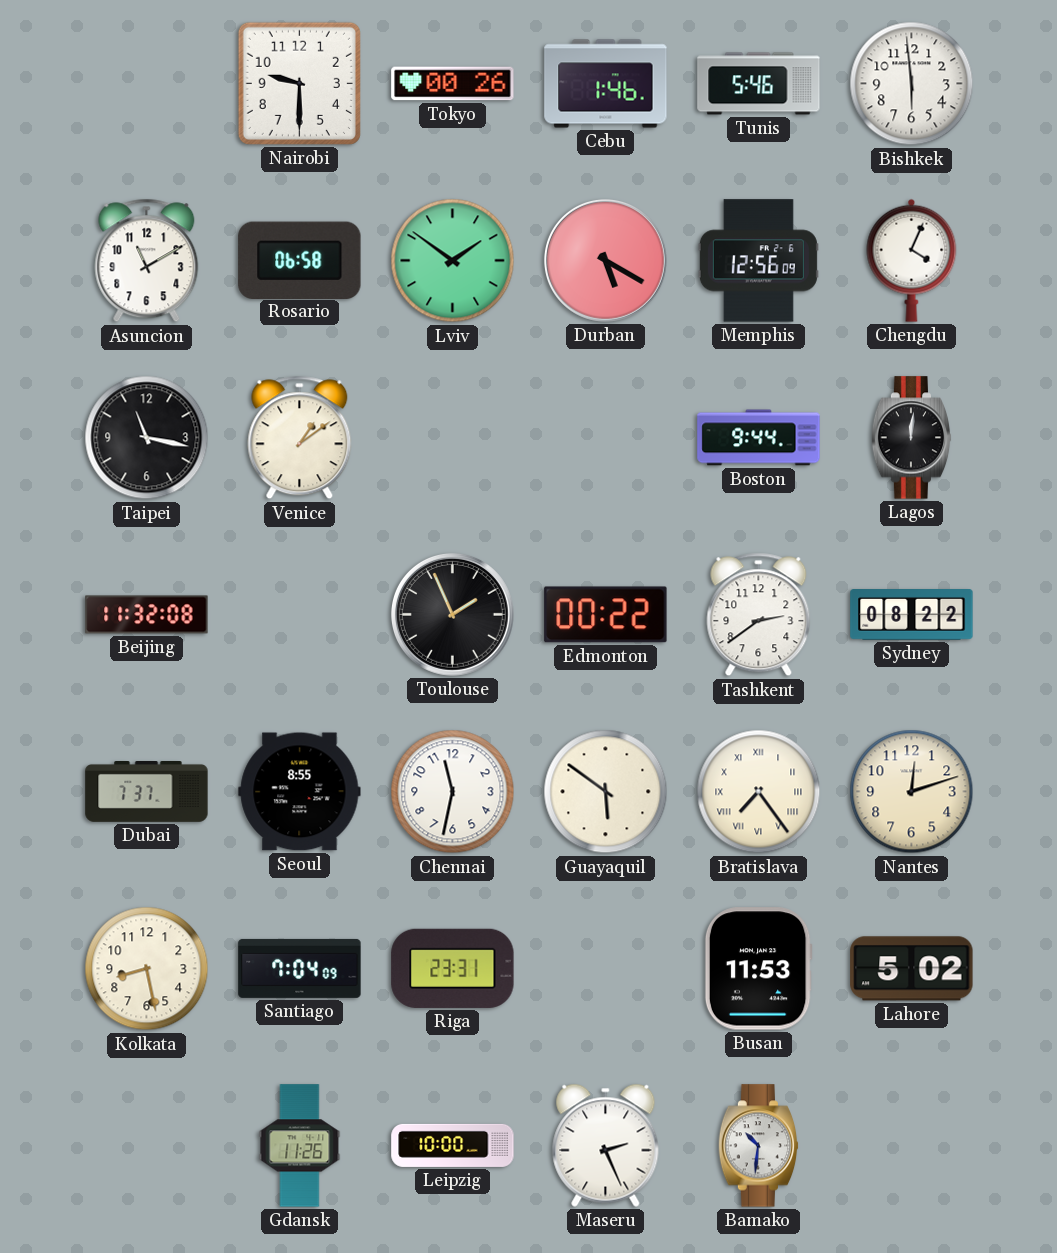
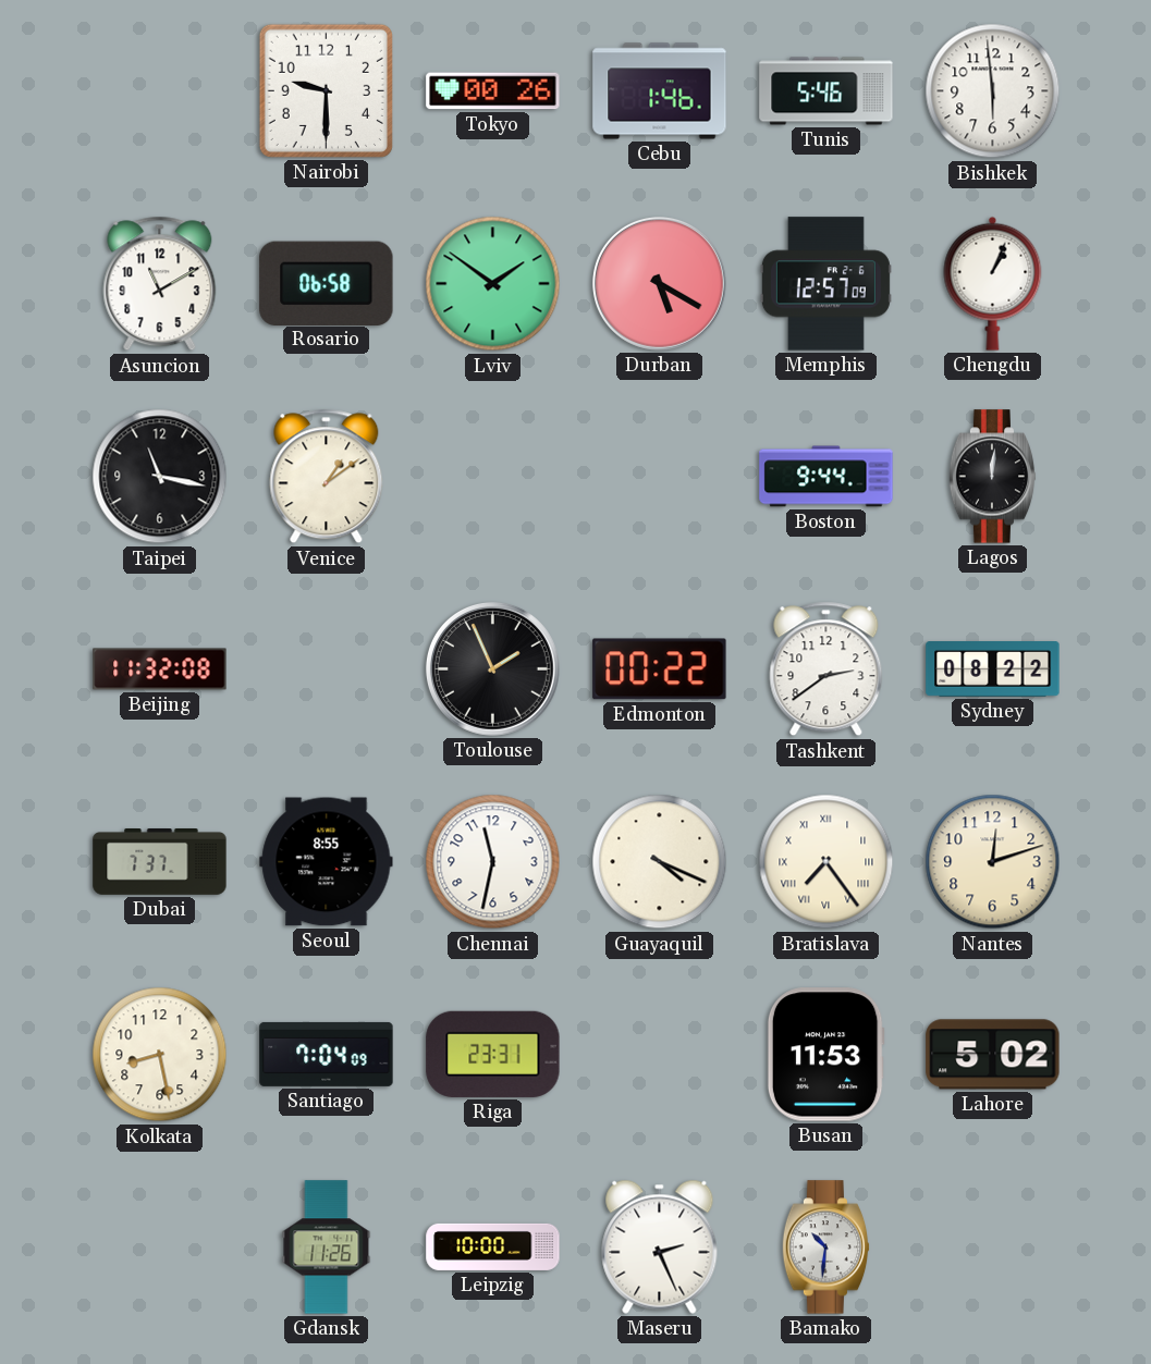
Memphis: 12:56 -> 12:57
Chengdu: 4:04 -> 1:04
Guayaquil: 5:51 -> 4:19
